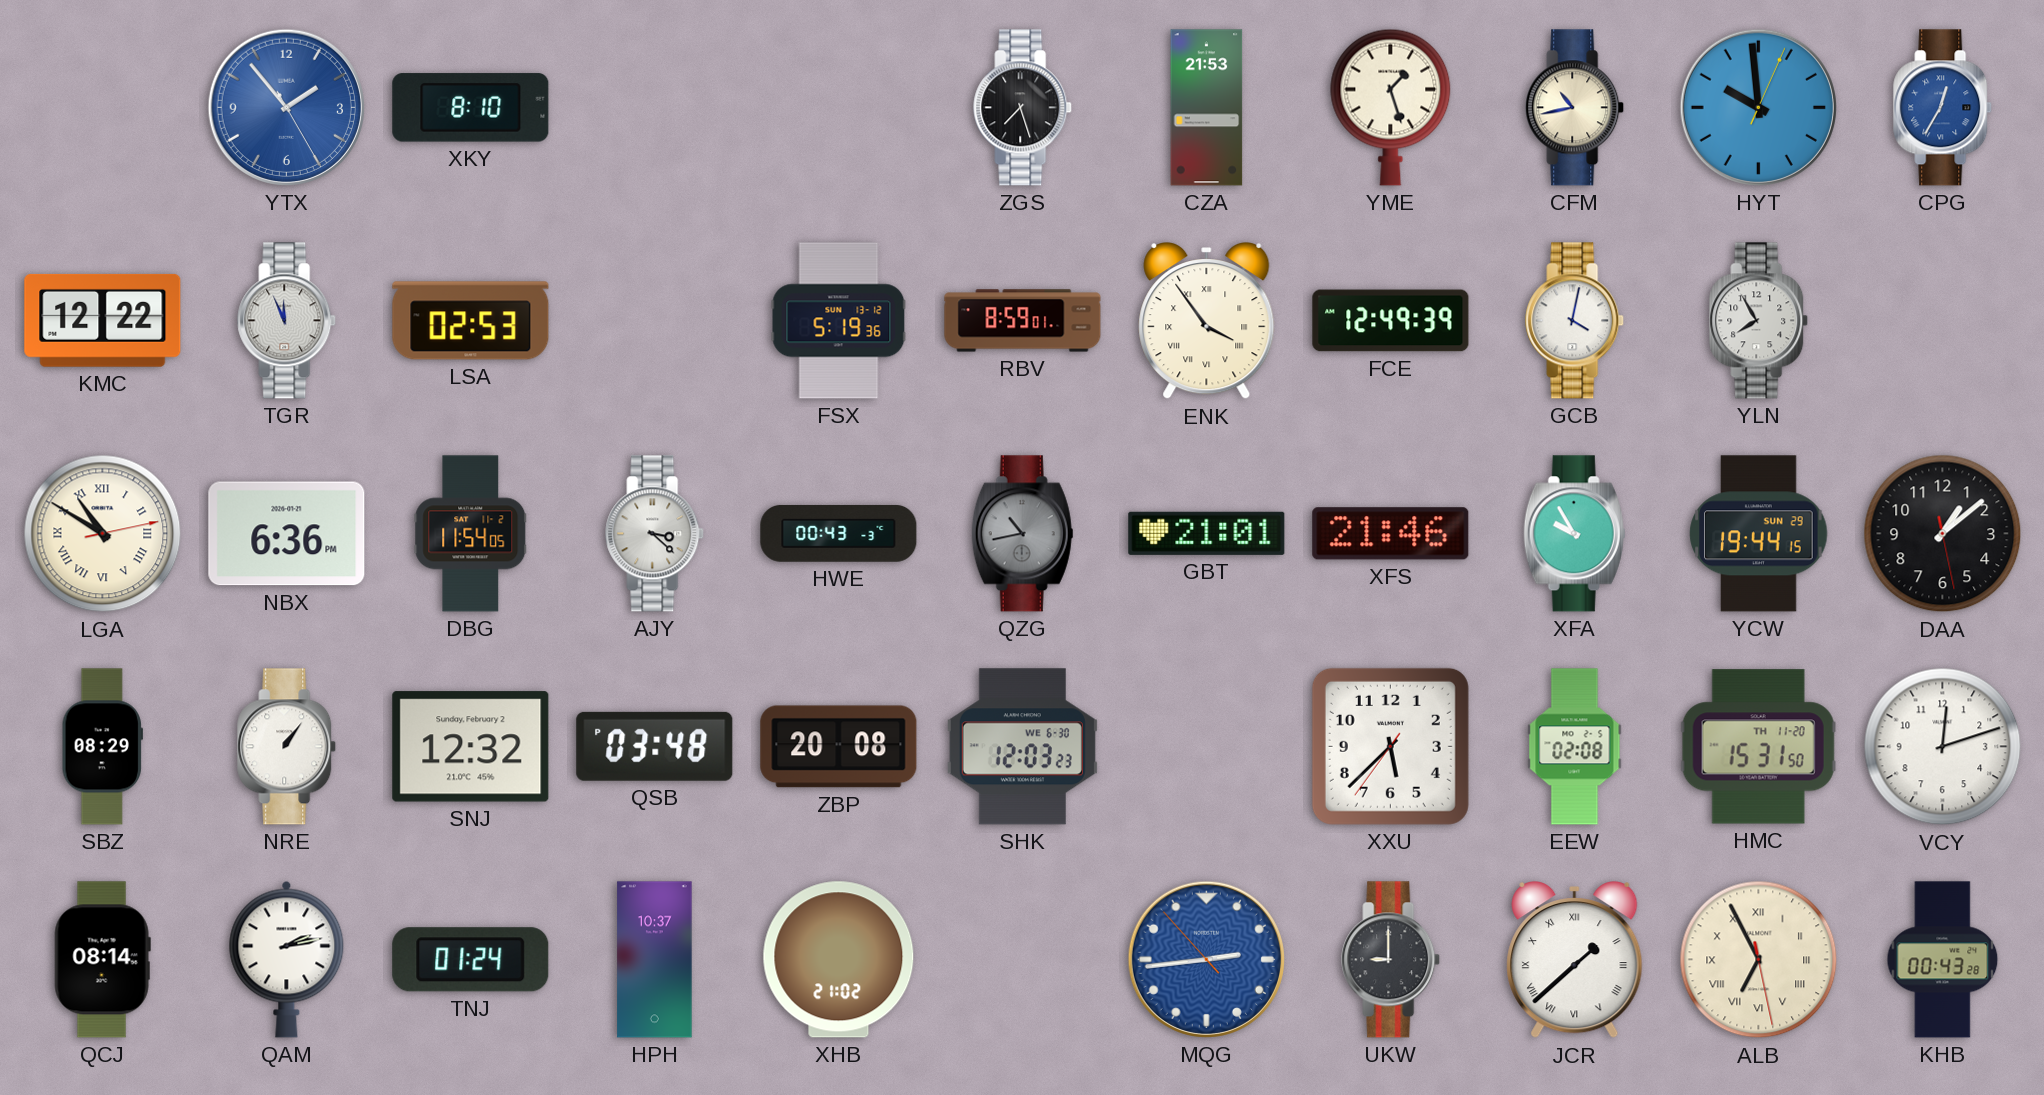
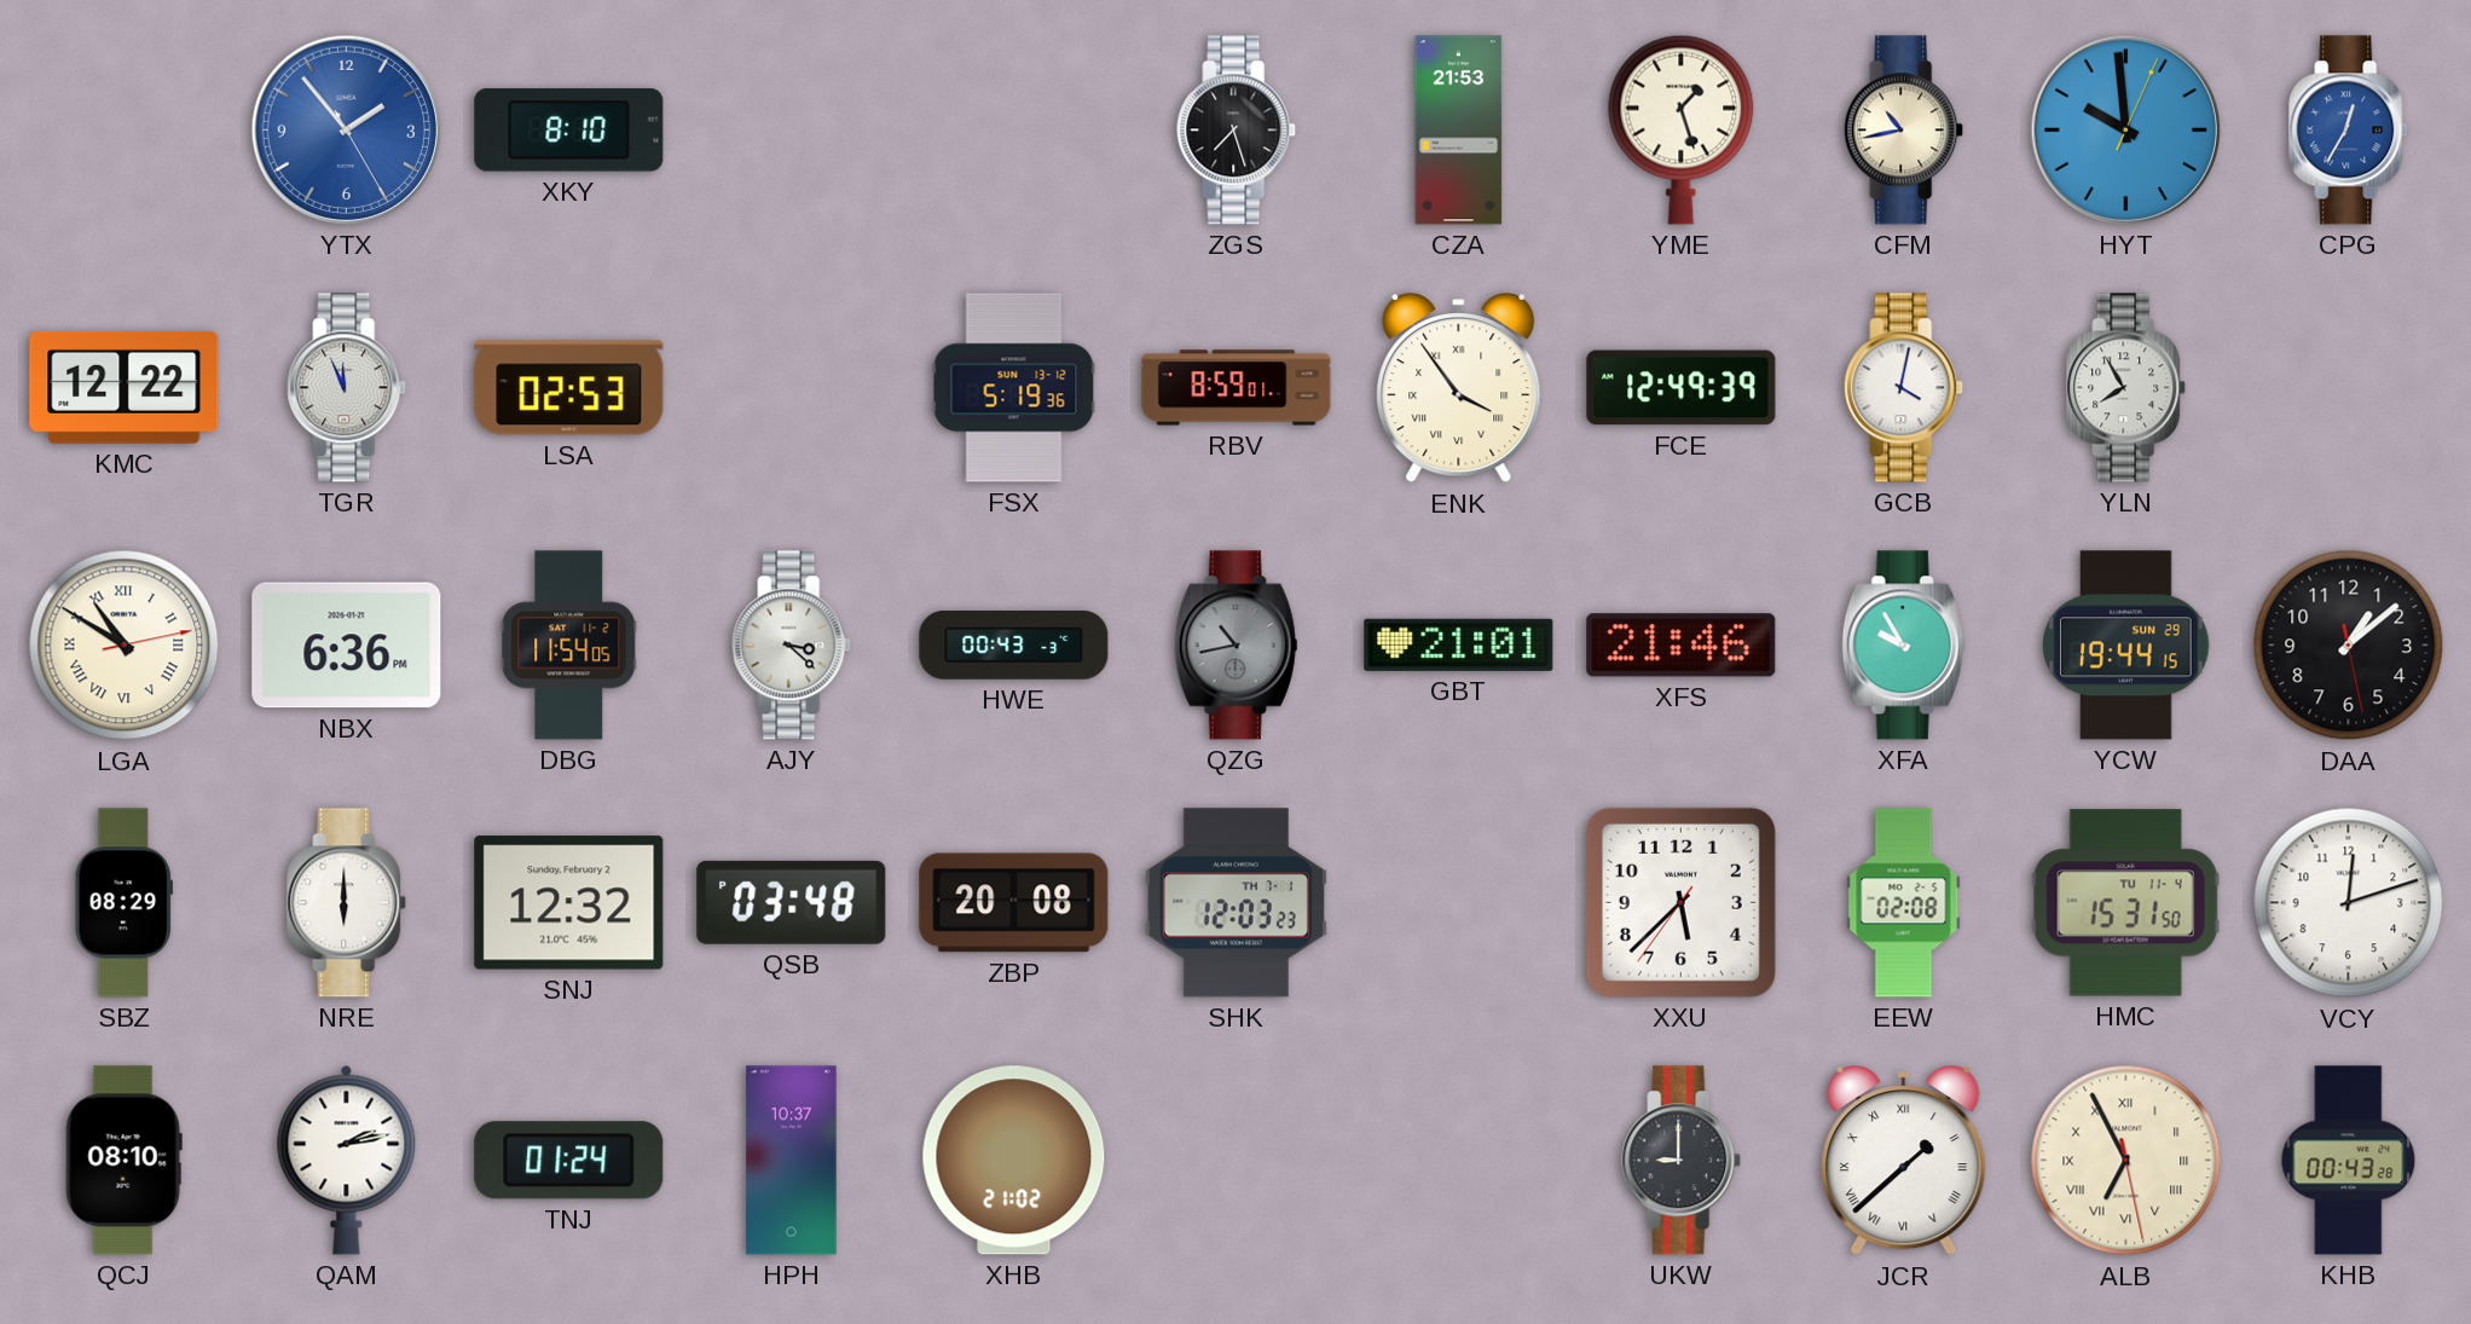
NRE: 1:06 -> 6:00
SHK date: WE 6-30 -> TH 7-1
HMC date: TH 11-20 -> TU 11-4
QCJ: 08:14 -> 08:10
MQG: 2:43 -> none
